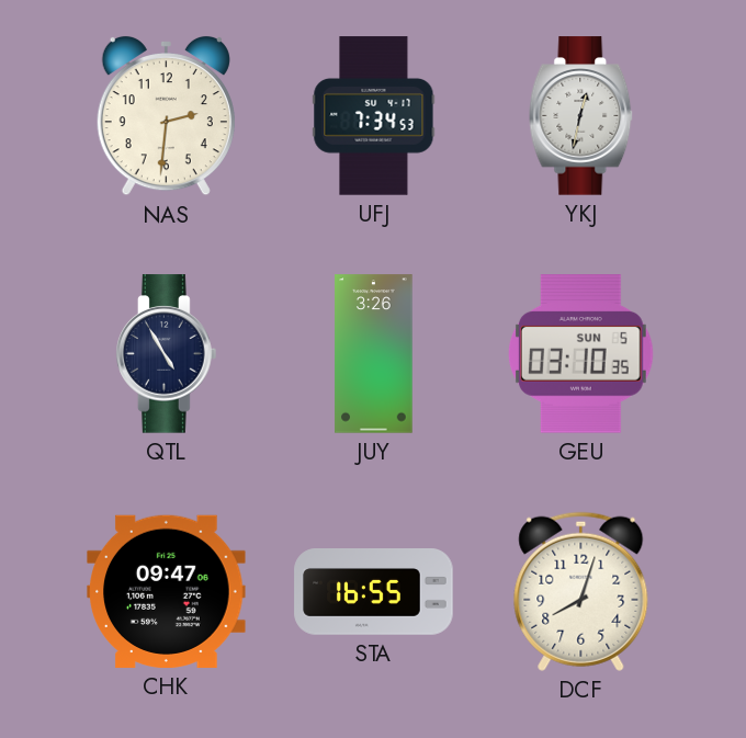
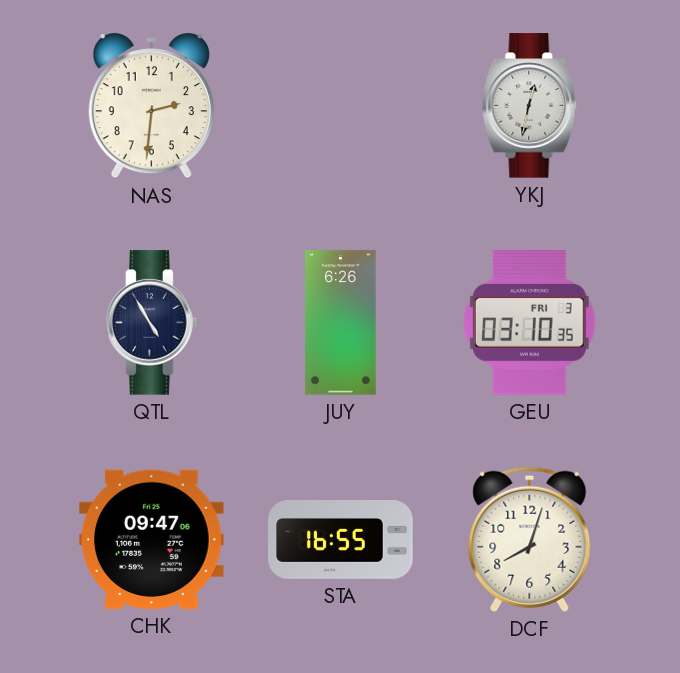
UFJ: 7:34 -> none
JUY: 3:26 -> 6:26
GEU date: SUN 5 -> FRI 3
